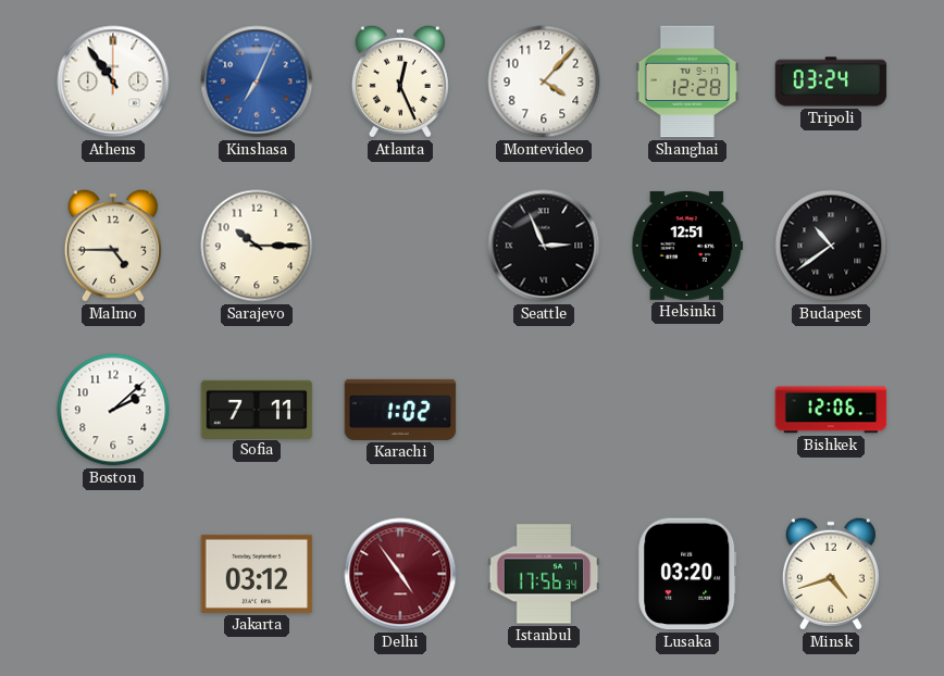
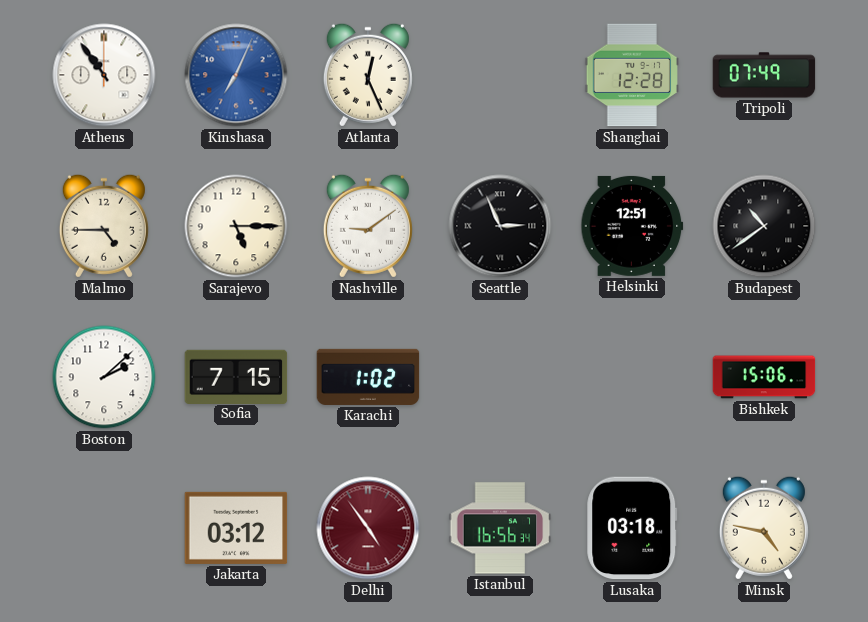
Montevideo: 4:07 -> none
Tripoli: 03:24 -> 07:49
Sarajevo: 10:15 -> 5:15
Nashville: none -> 9:09
Sofia: 7:11 -> 7:15
Bishkek: 12:06 -> 15:06
Istanbul: 17:56 -> 16:56
Lusaka: 03:20 -> 03:18
Minsk: 4:42 -> 4:47
